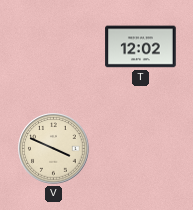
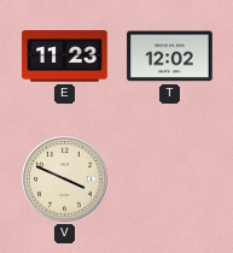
E: none -> 11:23
